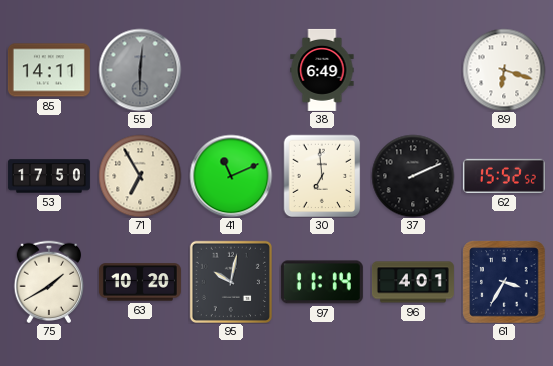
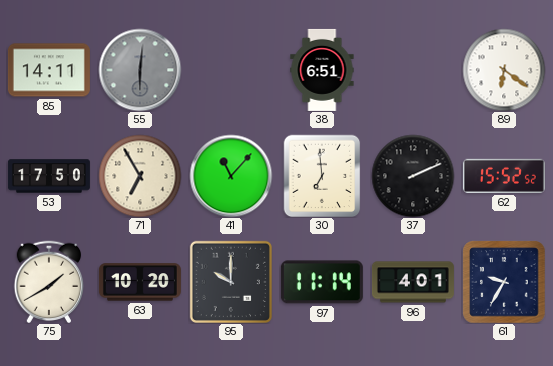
38: 6:49 -> 6:51
89: 6:18 -> 6:21
41: 11:11 -> 11:07
95: 10:02 -> 10:00
61: 3:35 -> 9:35
